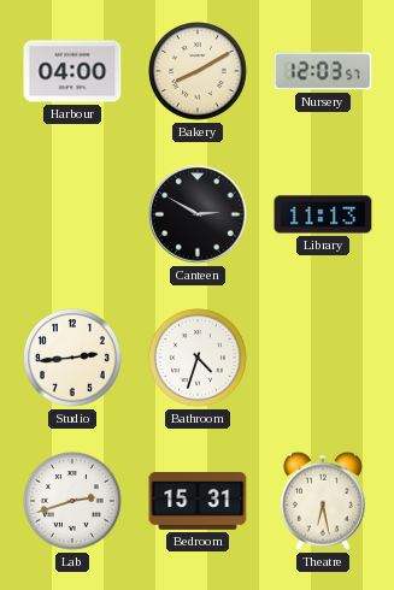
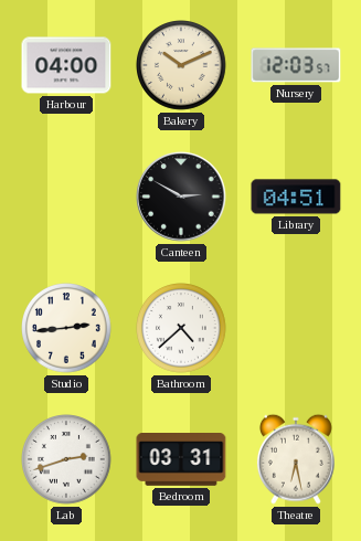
Bakery: 8:10 -> 10:11
Library: 11:13 -> 04:51
Bathroom: 4:33 -> 4:38
Bedroom: 15:31 -> 03:31
